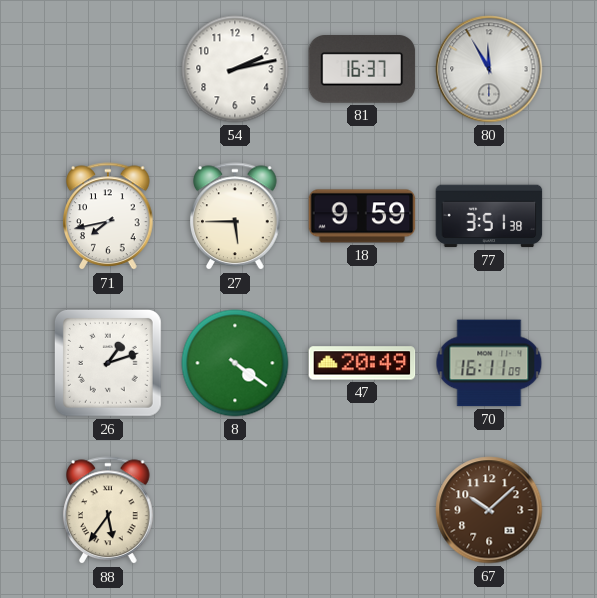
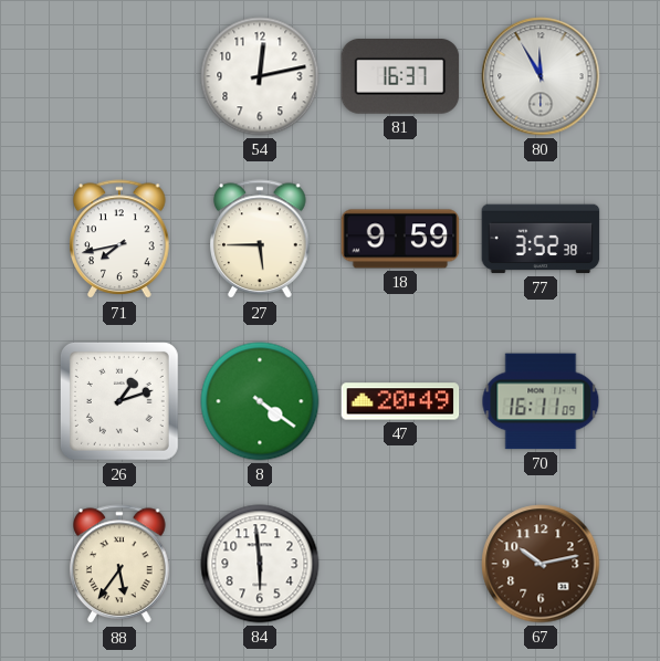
54: 2:13 -> 12:13
77: 3:51 -> 3:52
84: none -> 5:59
67: 10:08 -> 10:13
